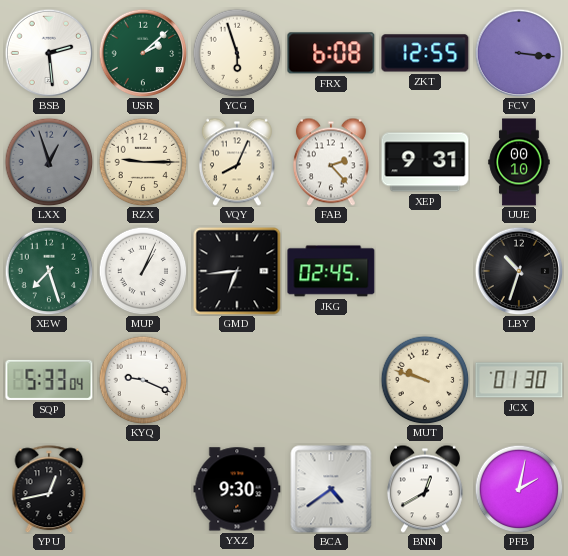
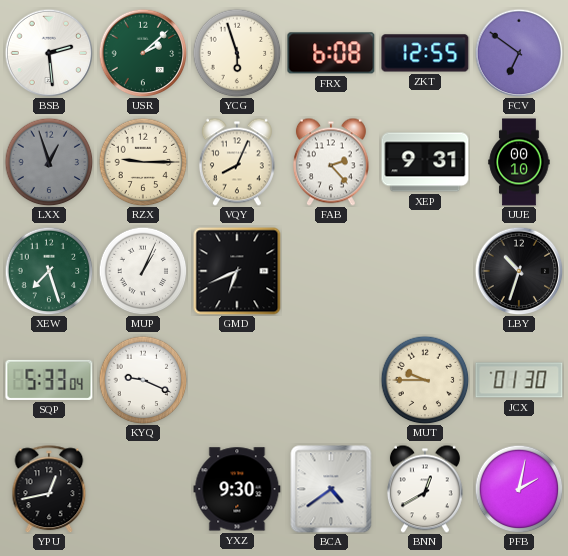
FCV: 3:16 -> 6:51
GMD: 6:44 -> 6:41
JKG: 02:45 -> none
MUT: 9:48 -> 9:45
